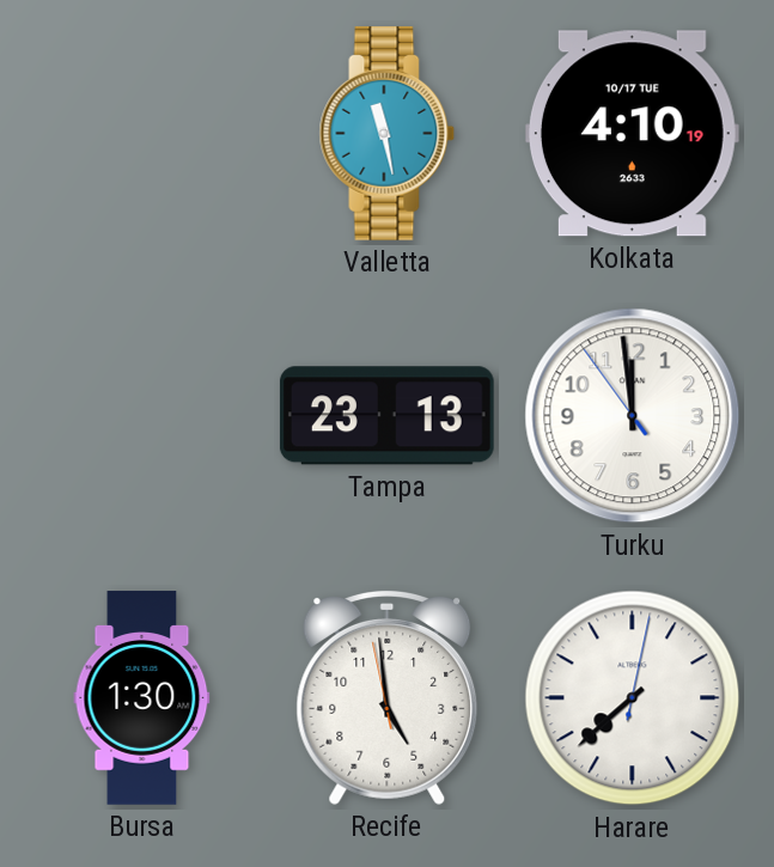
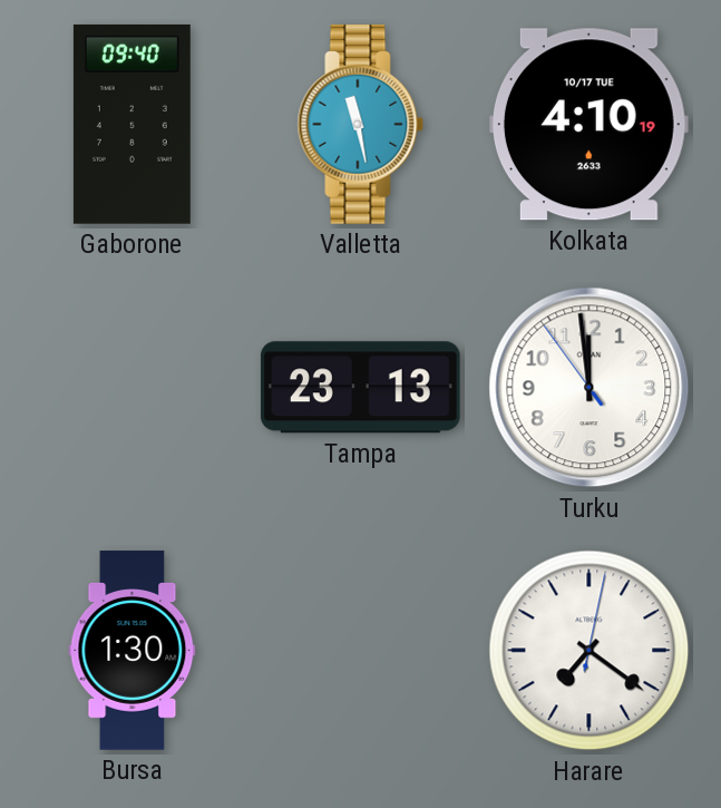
Gaborone: none -> 09:40
Recife: 4:58 -> none
Harare: 7:38 -> 7:21
